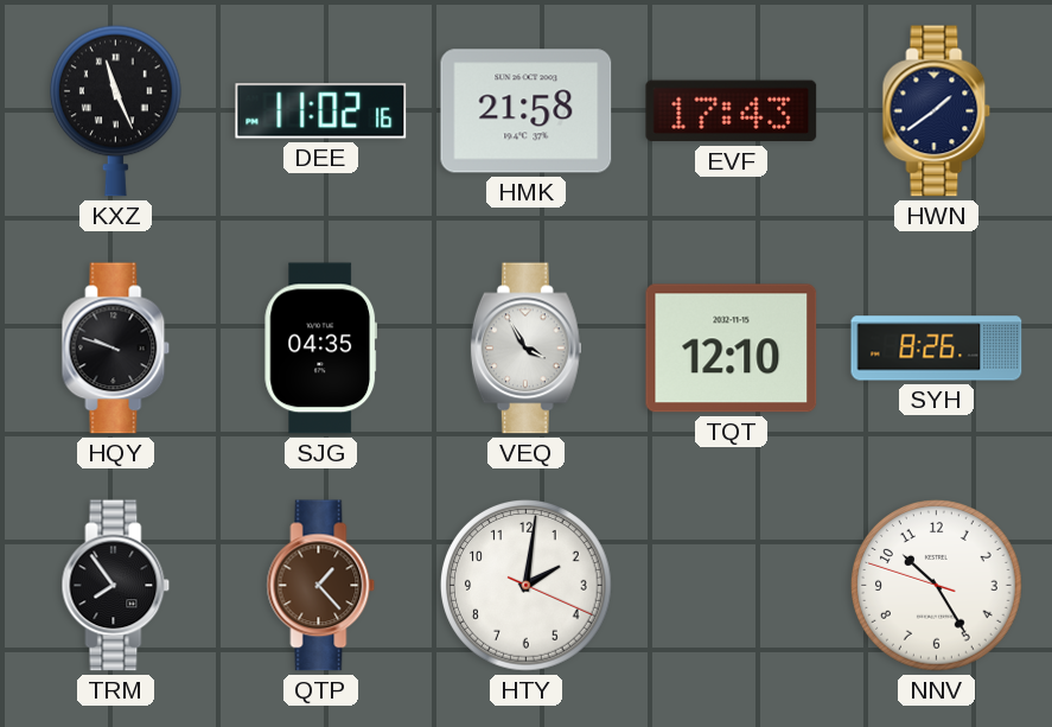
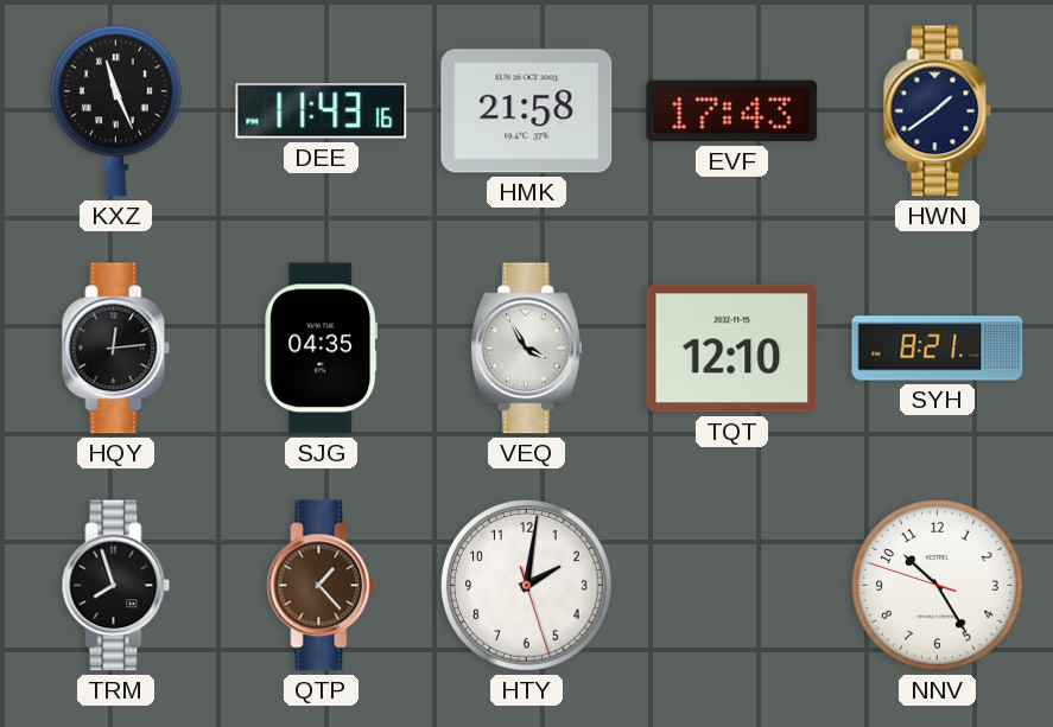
DEE: 11:02 -> 11:43
HQY: 9:48 -> 12:14
SYH: 8:26 -> 8:21
TRM: 7:54 -> 7:57
HTY: 2:01:19 -> 2:01:27
